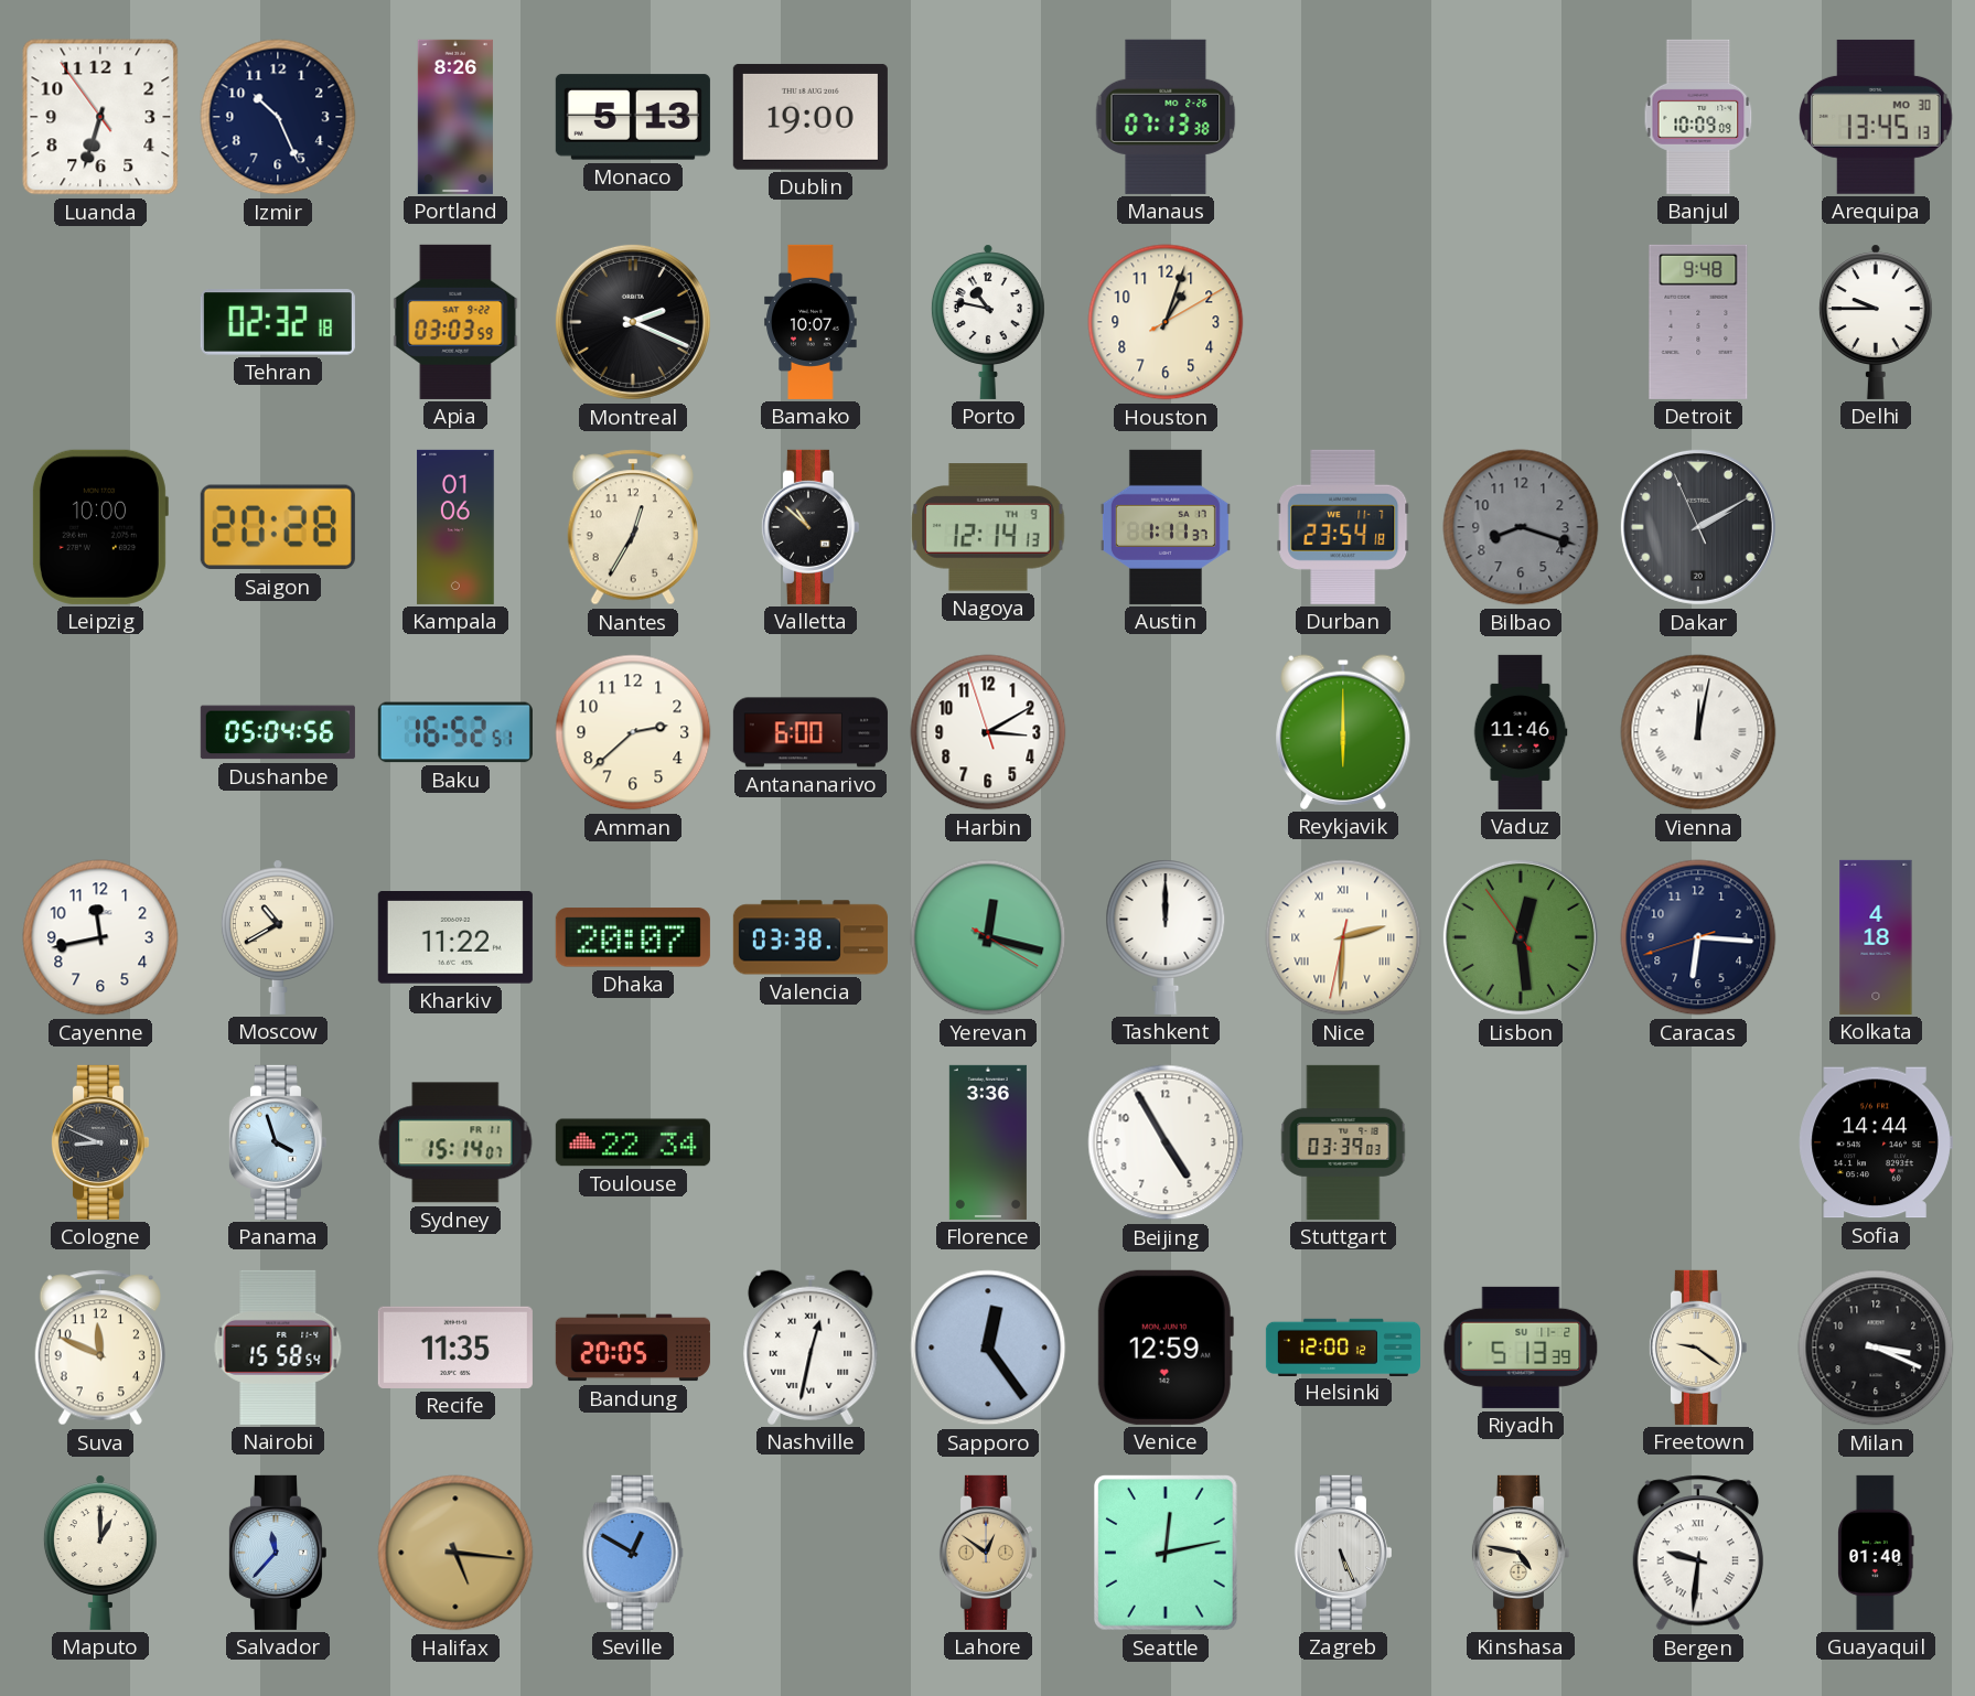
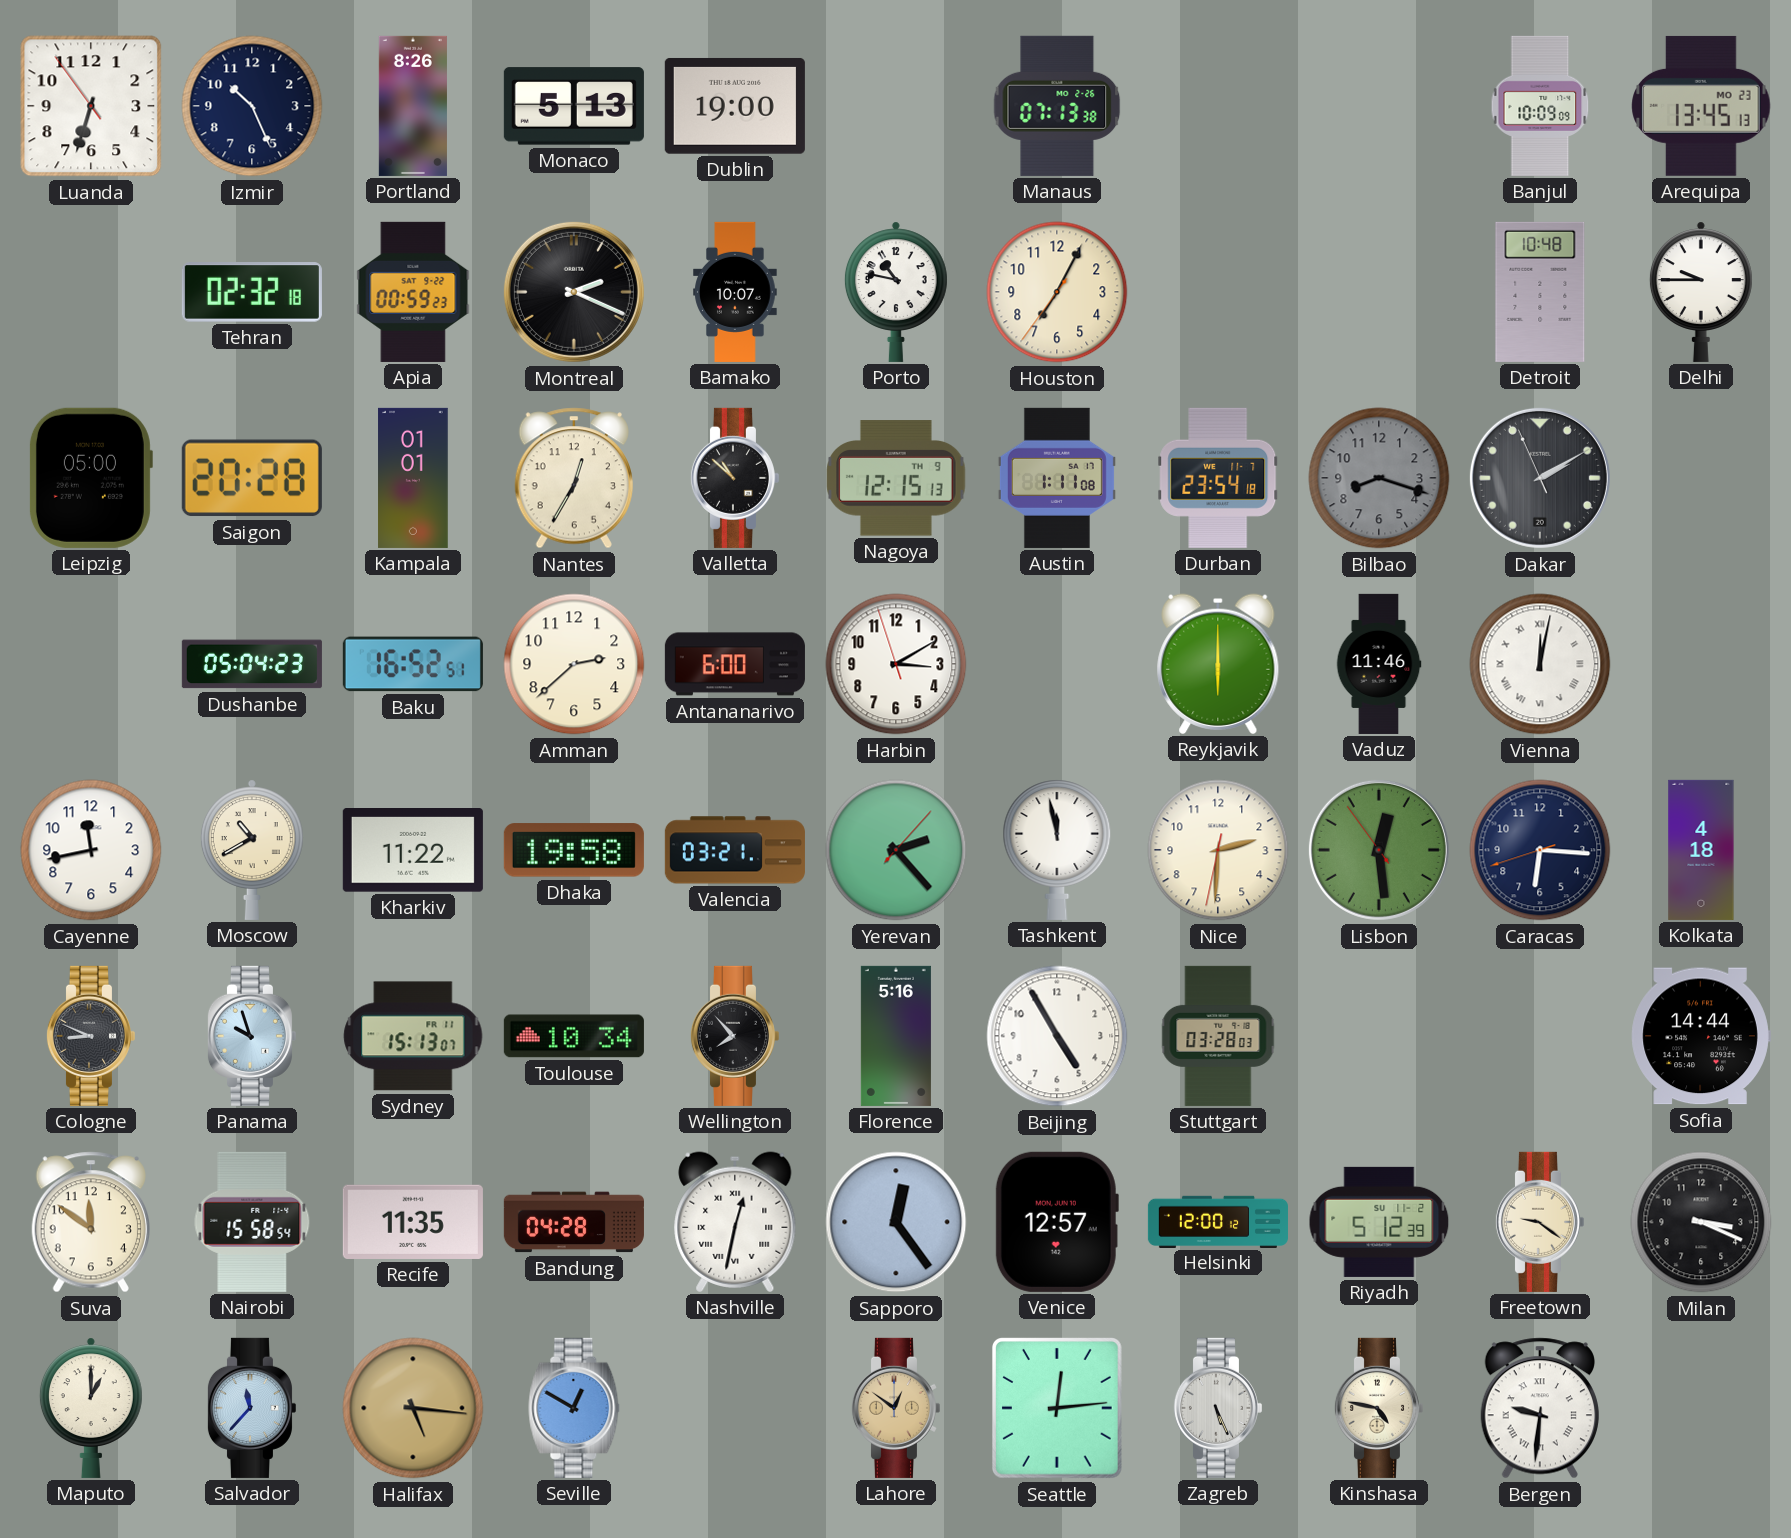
Arequipa date: MO 30 -> MO 23
Apia: 03:03 -> 00:59
Houston: 1:03 -> 7:04
Detroit: 9:48 -> 10:48
Leipzig: 10:00 -> 05:00
Kampala: 01:06 -> 01:01
Nagoya: 12:14 -> 12:15
Austin: 1:11:37 -> 1:11:08
Dushanbe: 05:04:56 -> 05:04:23
Dhaka: 20:07 -> 19:58
Valencia: 03:38 -> 03:21
Yerevan: 12:17 -> 2:23
Tashkent: 12:00 -> 11:58
Nice numerals: Roman -> Arabic
Panama: 3:57 -> 9:57
Sydney: 15:14 -> 15:13
Toulouse: 22:34 -> 10:34
Wellington: none -> 7:53
Florence: 3:36 -> 5:16
Stuttgart: 03:39 -> 03:28
Suva: 11:49 -> 11:51
Bandung: 20:05 -> 04:28
Venice: 12:59 -> 12:57
Riyadh: 5:13 -> 5:12
Seattle: 12:13 -> 12:14
Guayaquil: 01:40 -> none
